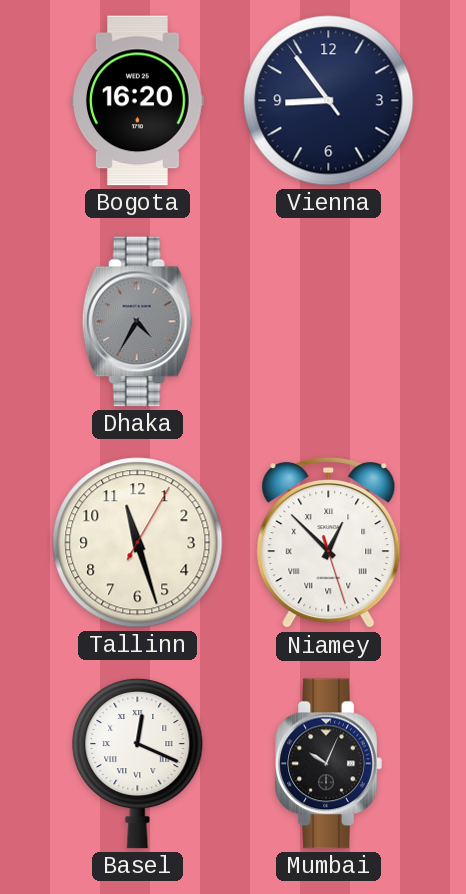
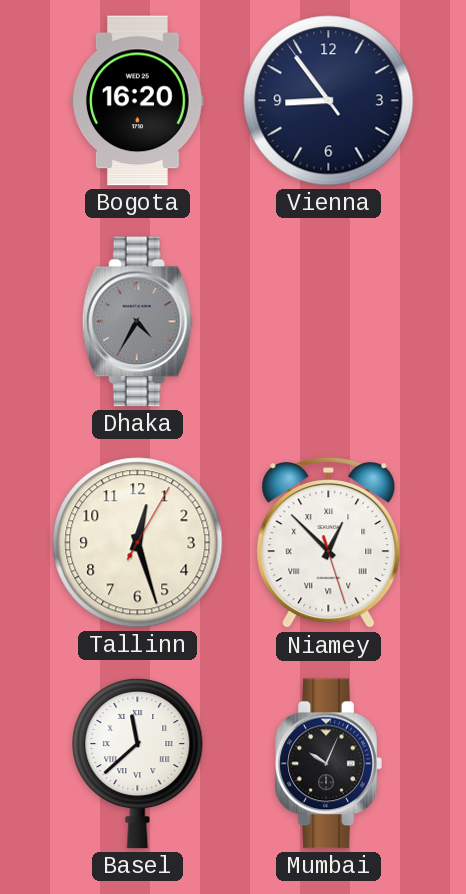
Tallinn: 11:27 -> 12:27
Basel: 12:19 -> 11:38
